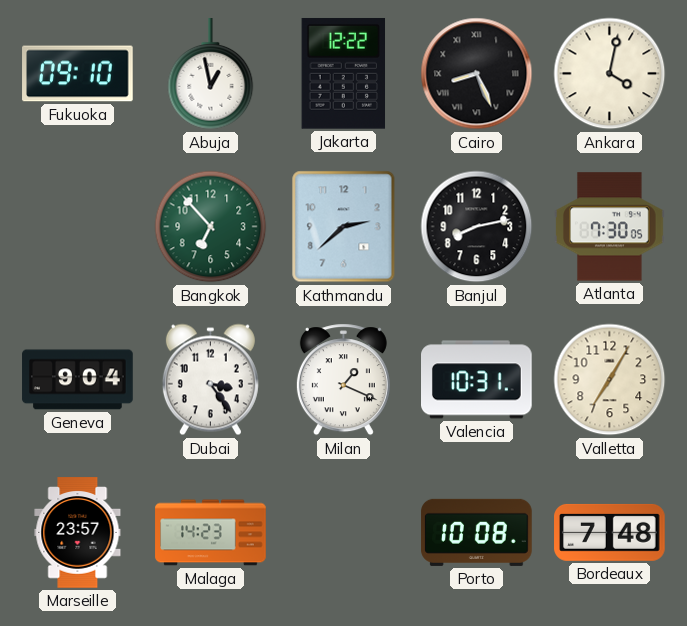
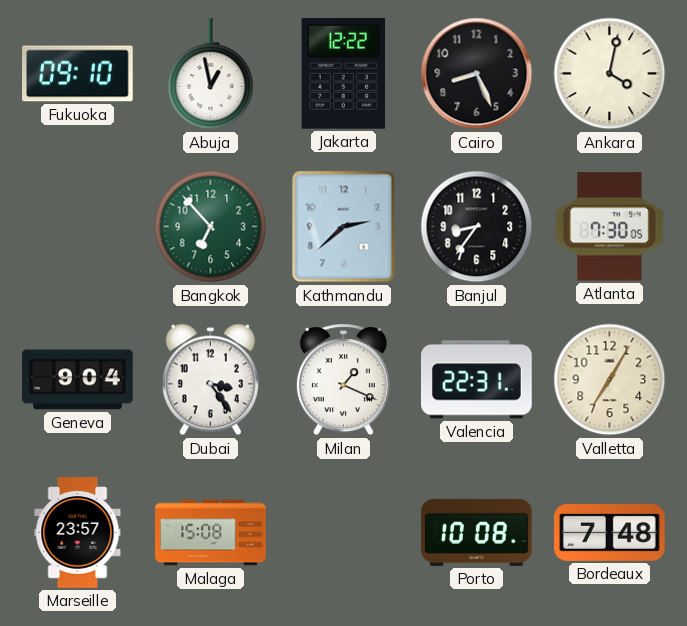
Cairo numerals: Roman -> Arabic
Banjul: 8:13 -> 8:36
Valencia: 10:31 -> 22:31
Malaga: 14:23 -> 15:08
